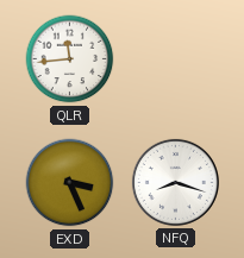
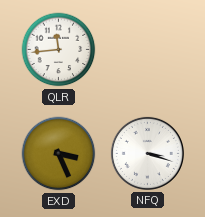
NFQ: 8:18 -> 3:18
